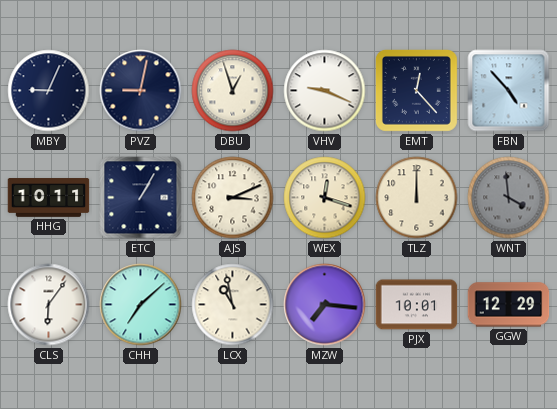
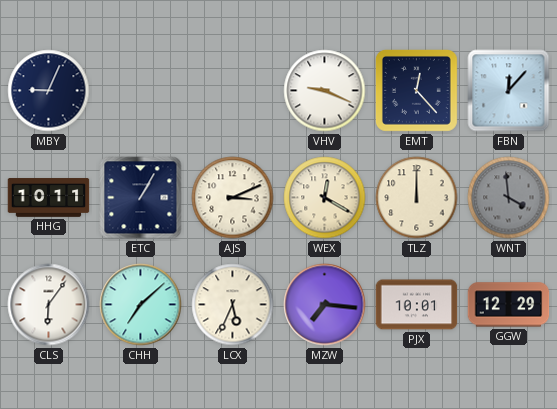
PVZ: 9:02 -> none
DBU: 12:57 -> none
FBN: 4:53 -> 12:07
WEX: 12:18 -> 12:20
LCX: 10:58 -> 5:34
